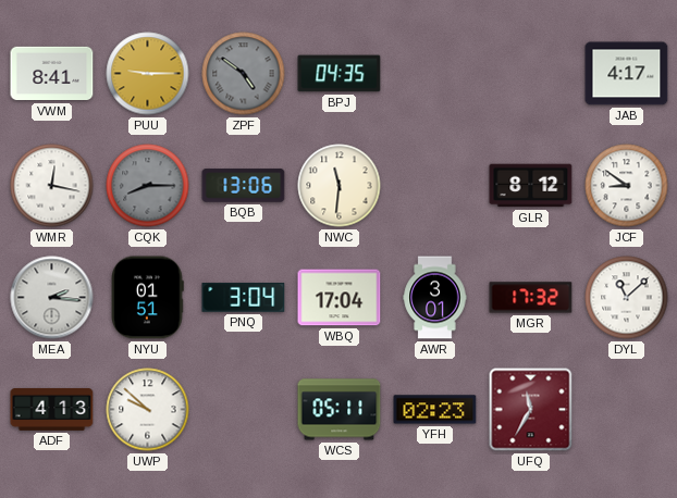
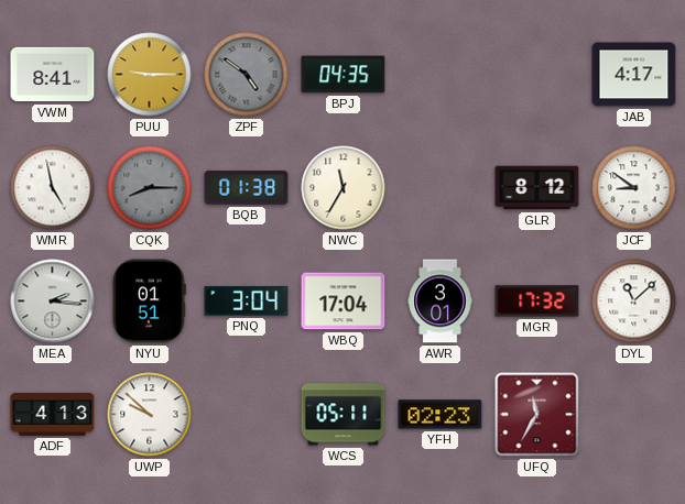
WMR: 12:17 -> 4:58
BQB: 13:06 -> 01:38
NWC: 11:31 -> 11:35
